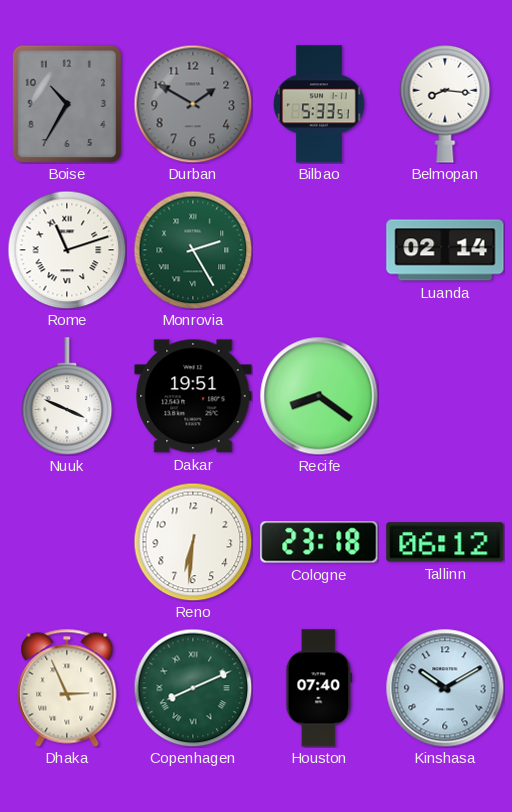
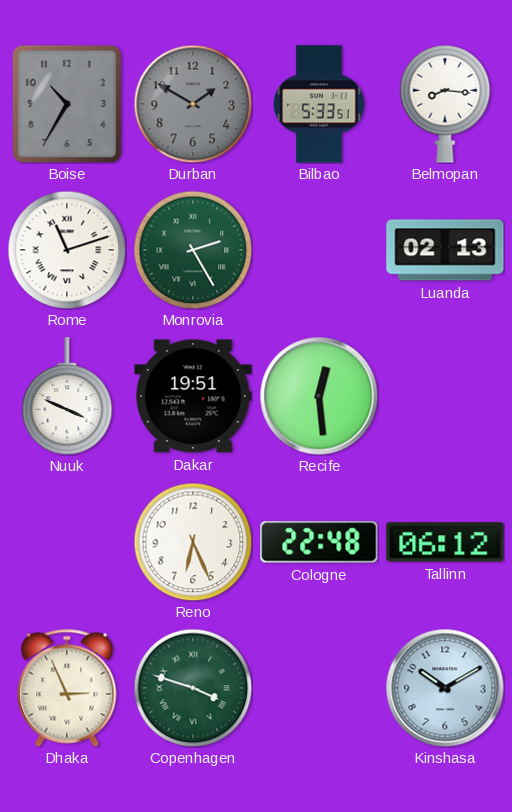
Luanda: 02:14 -> 02:13
Recife: 8:21 -> 12:29
Reno: 6:31 -> 6:26
Cologne: 23:18 -> 22:48
Copenhagen: 8:11 -> 3:48
Houston: 07:40 -> none
